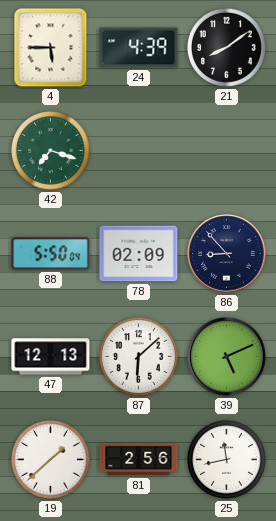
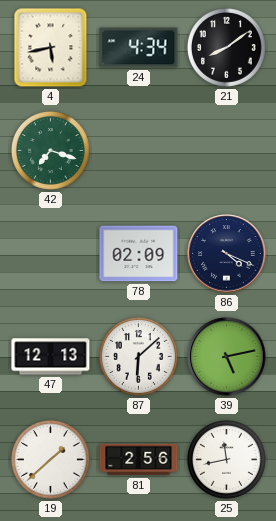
4: 5:45 -> 5:43
24: 4:39 -> 4:34
88: 5:50 -> none
86: 8:53 -> 4:19
39: 5:11 -> 5:13
